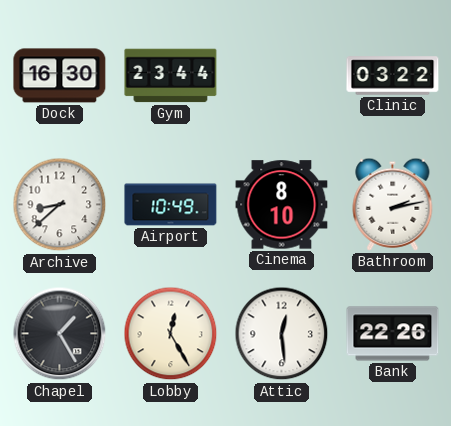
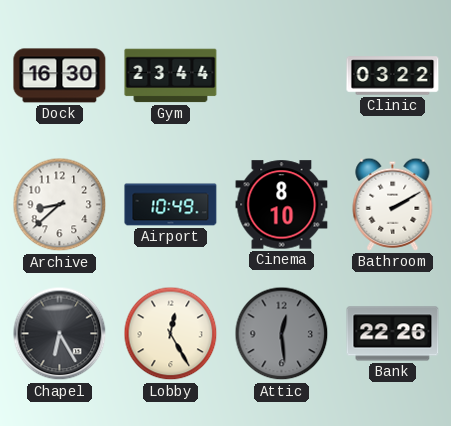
Bathroom: 2:13 -> 2:10
Chapel: 1:25 -> 6:25
Attic dial: white -> grey
